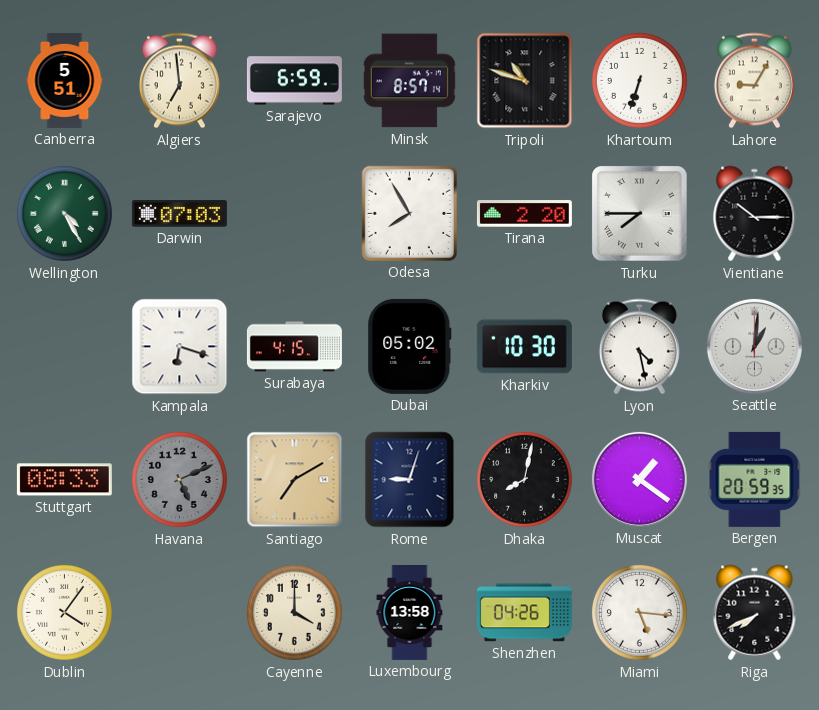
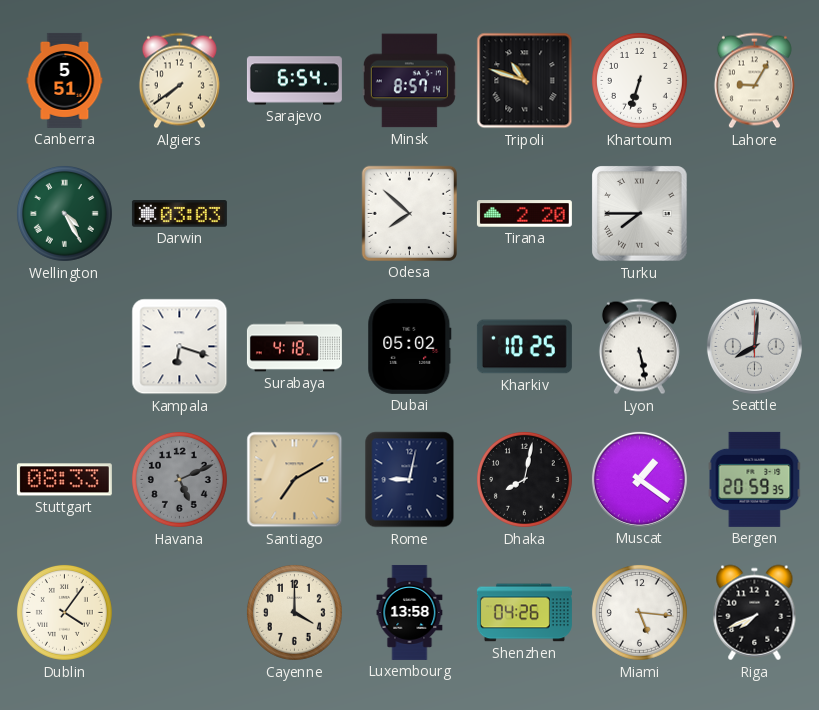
Algiers: 6:59 -> 7:39
Sarajevo: 6:59 -> 6:54
Darwin: 07:03 -> 03:03
Odesa: 7:55 -> 7:52
Vientiane: 10:15 -> none
Surabaya: 4:15 -> 4:18
Kharkiv: 10:30 -> 10:25
Lyon: 4:28 -> 5:28
Seattle: 1:01 -> 8:01
Rome: 9:03 -> 9:02
